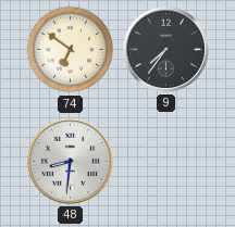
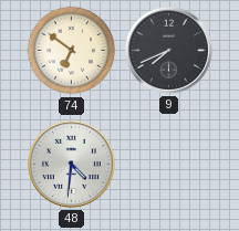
9: 7:36 -> 7:41
48: 8:31 -> 4:31
